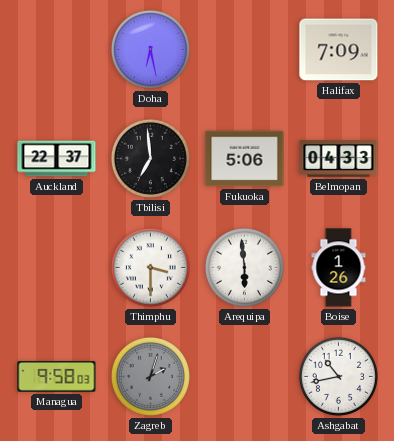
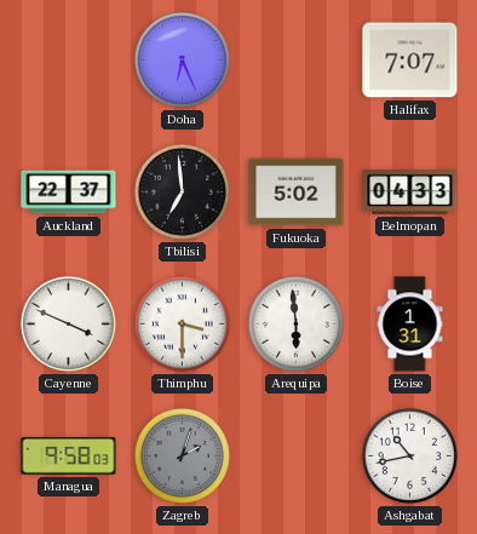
Doha: 6:28 -> 6:26
Halifax: 7:09 -> 7:07
Fukuoka: 5:06 -> 5:02
Cayenne: none -> 3:49
Boise: 1:26 -> 1:31
